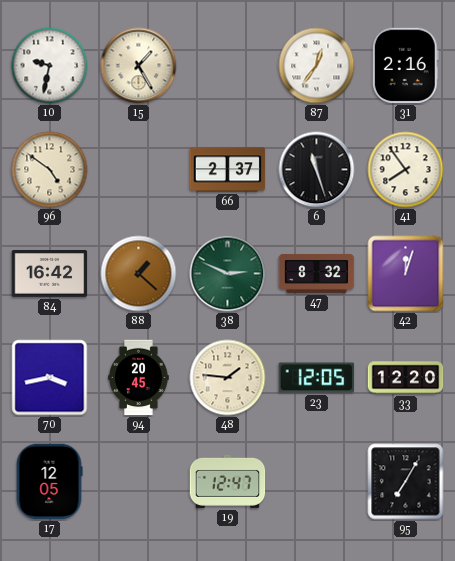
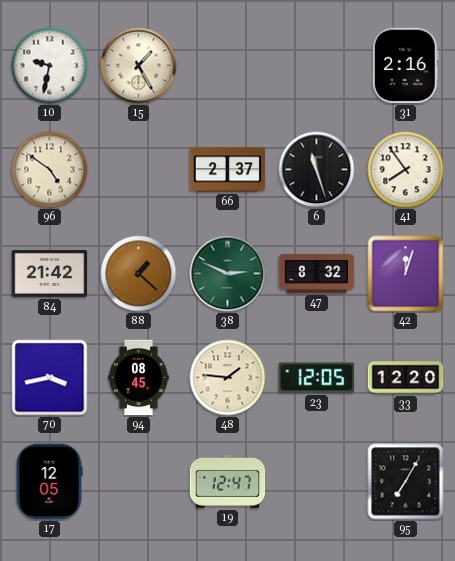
87: 12:36 -> none
84: 16:42 -> 21:42
94: 20:45 -> 08:45
